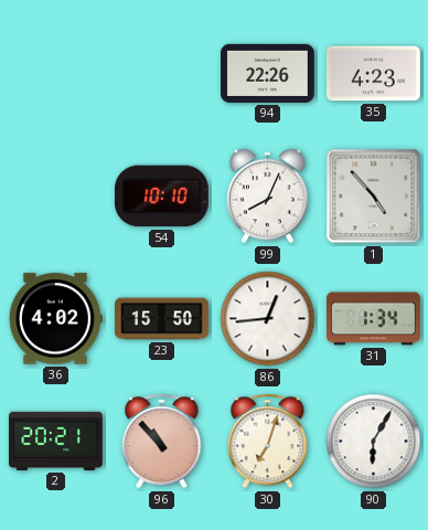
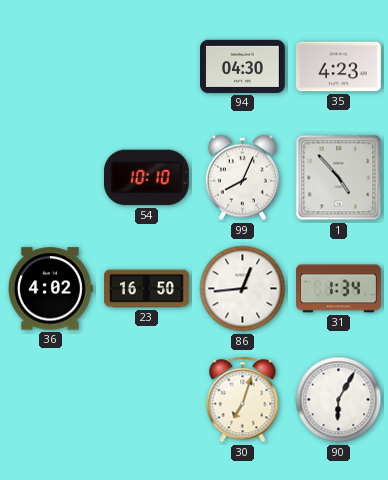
94: 22:26 -> 04:30
23: 15:50 -> 16:50
2: 20:21 -> none
96: 10:53 -> none
